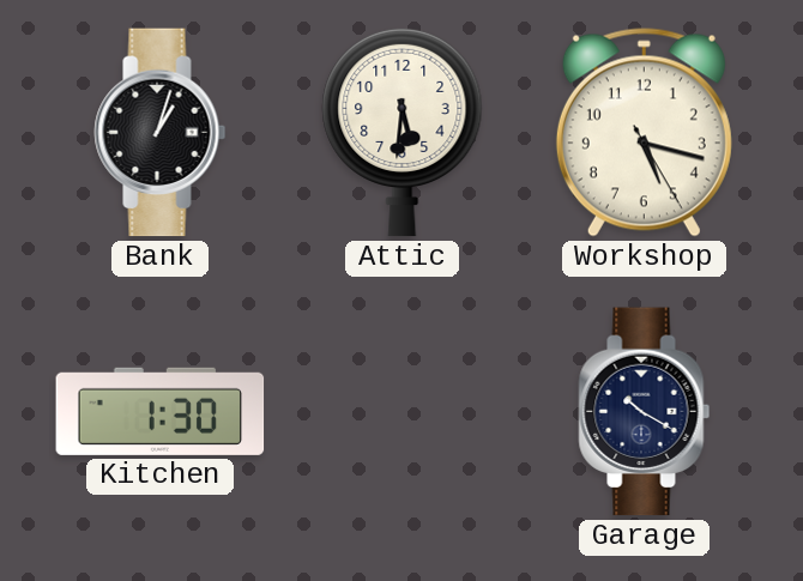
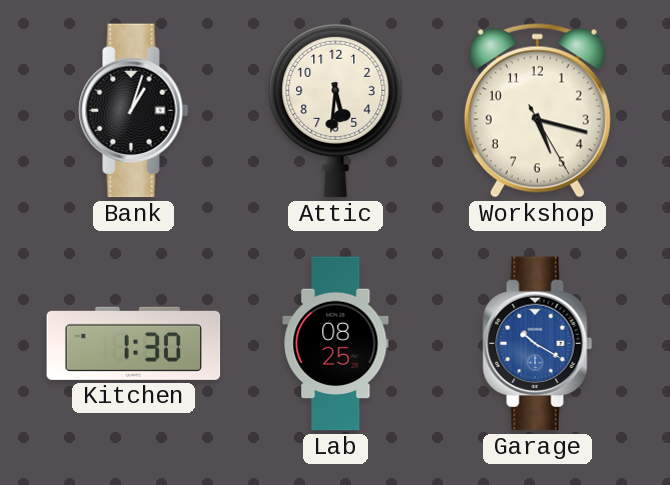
Lab: none -> 08:25
Garage dial: navy -> blue
